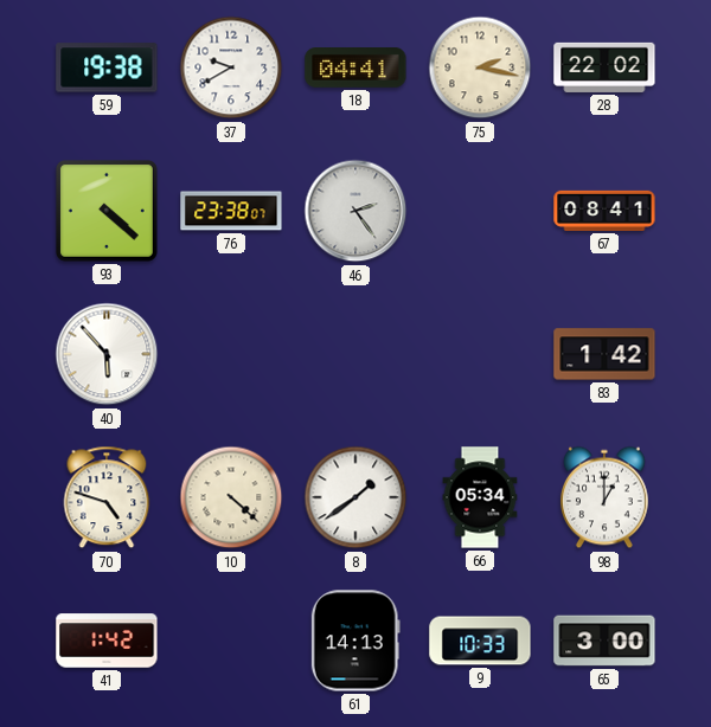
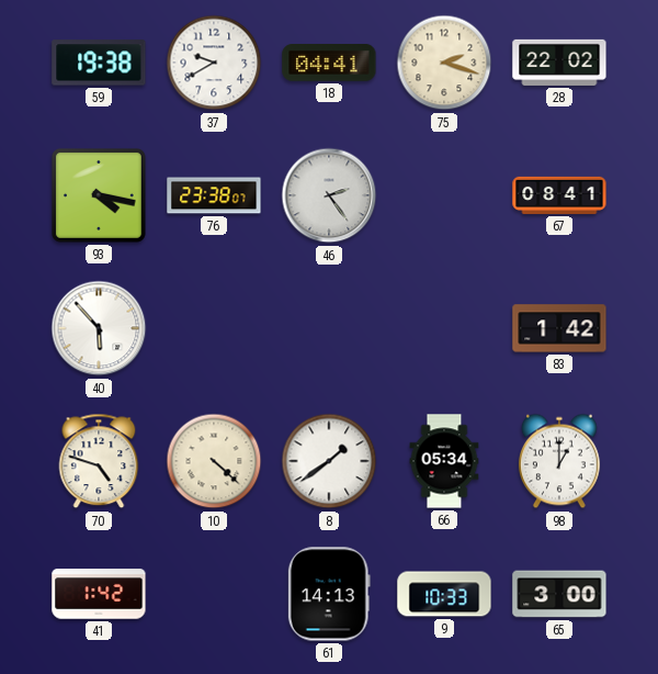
75: 2:17 -> 2:18
93: 4:22 -> 4:17
